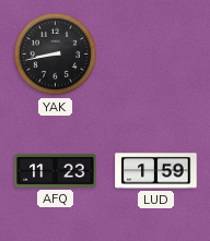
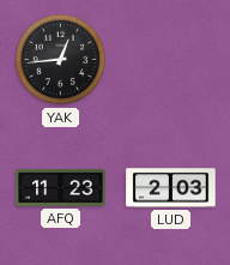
YAK: 8:43 -> 12:44
LUD: 1:59 -> 2:03
